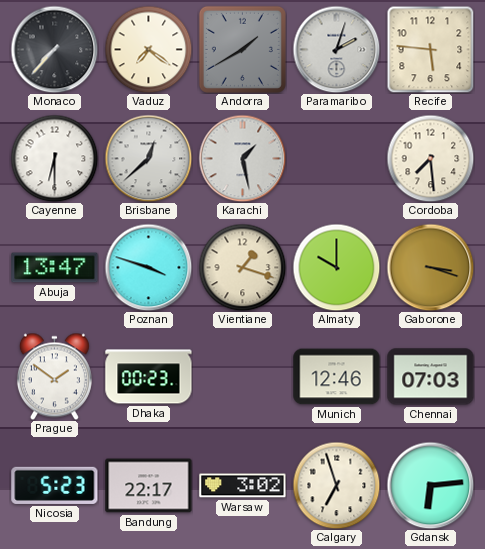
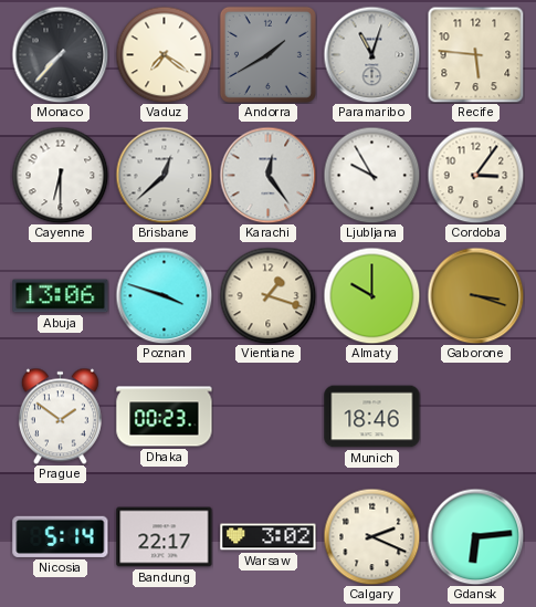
Paramaribo: 2:03 -> 11:03
Karachi: 1:28 -> 12:24
Ljubljana: none -> 9:55
Cordoba: 7:29 -> 3:06
Abuja: 13:47 -> 13:06
Munich: 12:46 -> 18:46
Chennai: 07:03 -> none
Nicosia: 5:23 -> 5:14
Calgary: 6:57 -> 2:19
